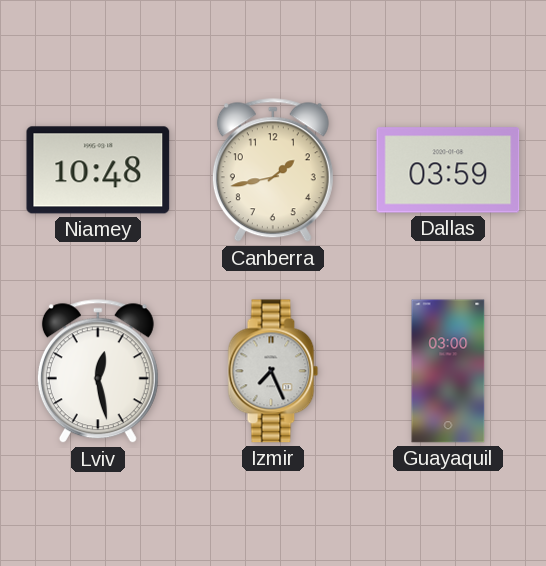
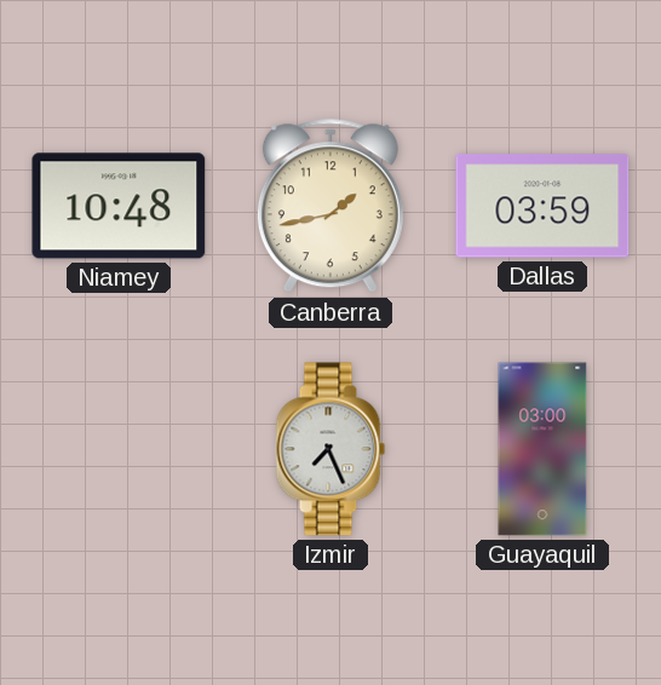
Lviv: 12:28 -> none
